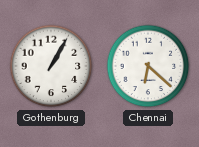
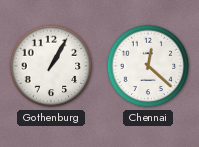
Chennai: 6:22 -> 12:22
